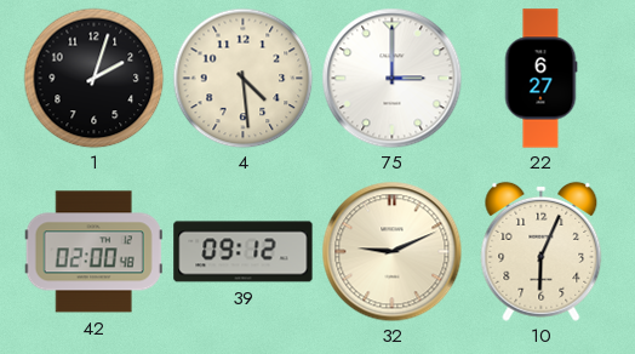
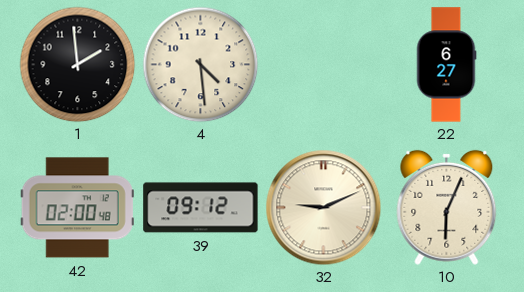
1: 2:03 -> 1:59
75: 3:00 -> none
